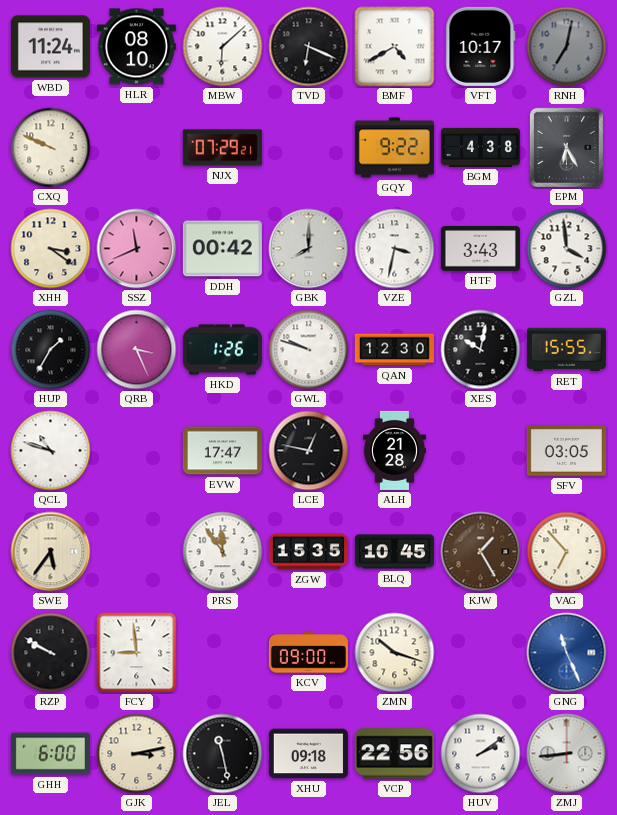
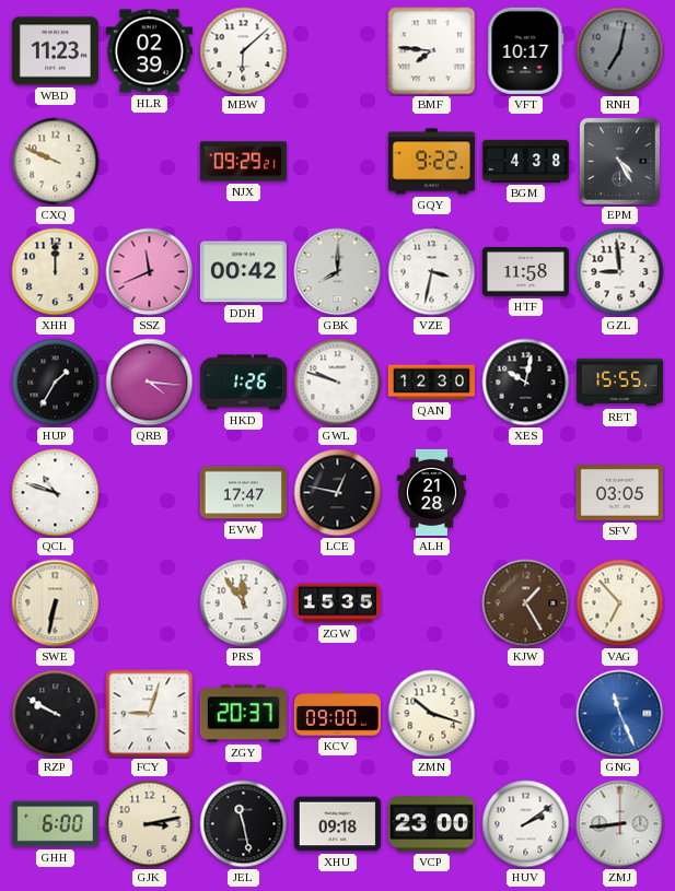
WBD: 11:24 -> 11:23
HLR: 08:10 -> 02:39
TVD: 6:19 -> none
BMF: 4:40 -> 7:46
NJX: 07:29 -> 09:29
EPM: 6:25 -> 4:25
XHH: 3:21 -> 12:00
HTF: 3:43 -> 11:58
GZL: 3:59 -> 8:59
QRB: 3:26 -> 4:16
SWE: 5:36 -> 6:32
BLQ: 10:45 -> none
FCY: 8:59 -> 9:03
ZGY: none -> 20:37
VCP: 22:56 -> 23:00
